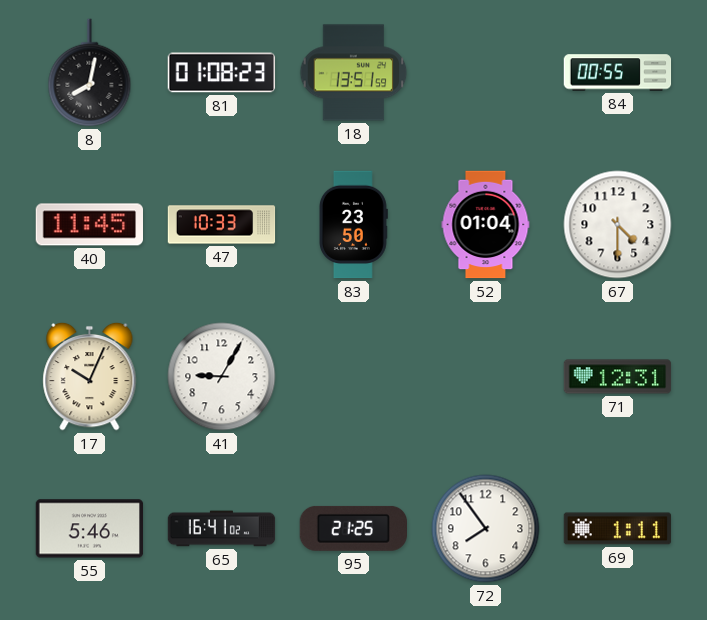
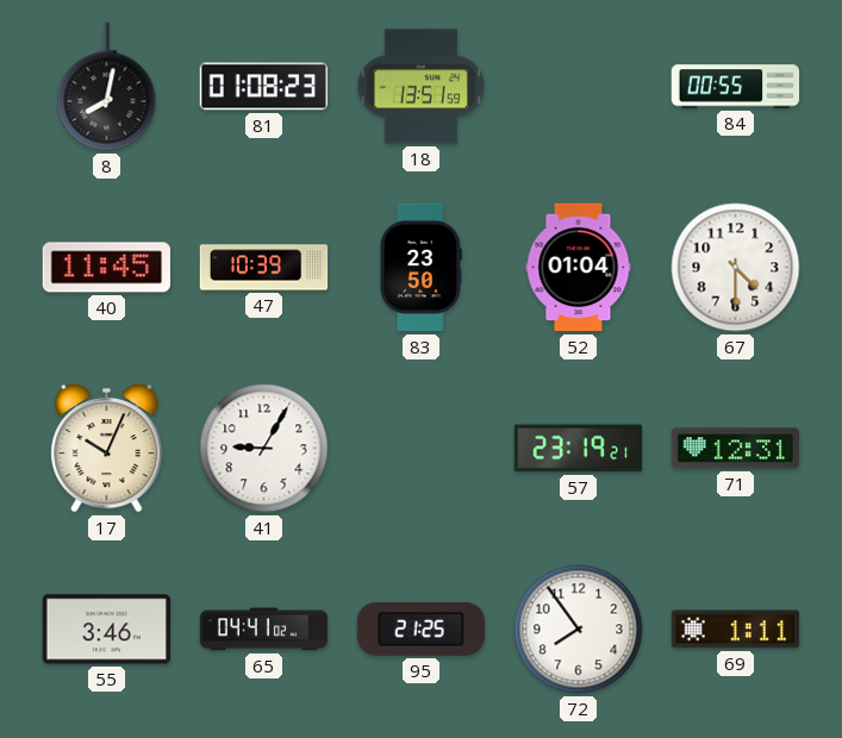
47: 10:33 -> 10:39
57: none -> 23:19
55: 5:46 -> 3:46
65: 16:41 -> 04:41
